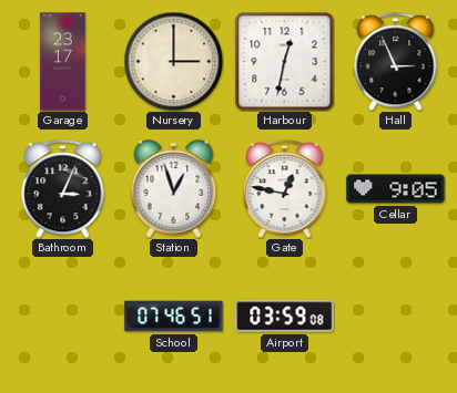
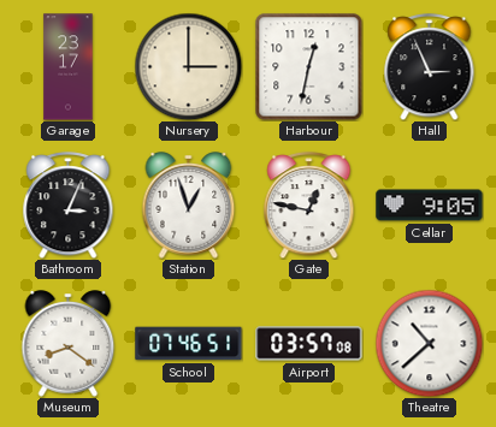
Museum: none -> 8:21
Airport: 03:59 -> 03:57
Theatre: none -> 10:38
